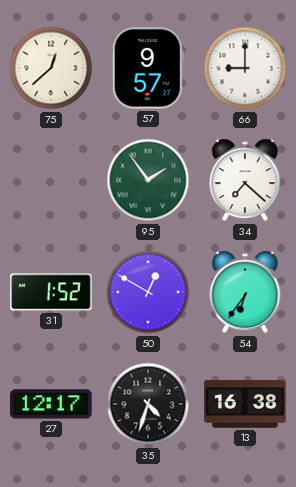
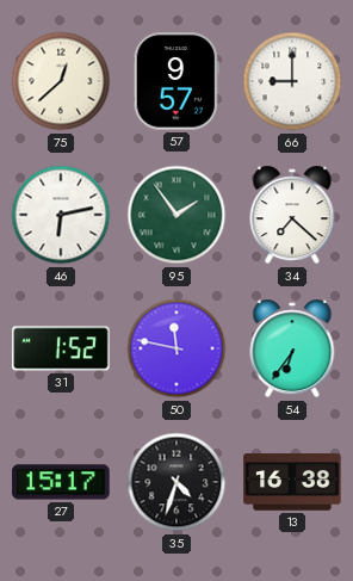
46: none -> 6:13
50: 12:50 -> 11:47
27: 12:17 -> 15:17
